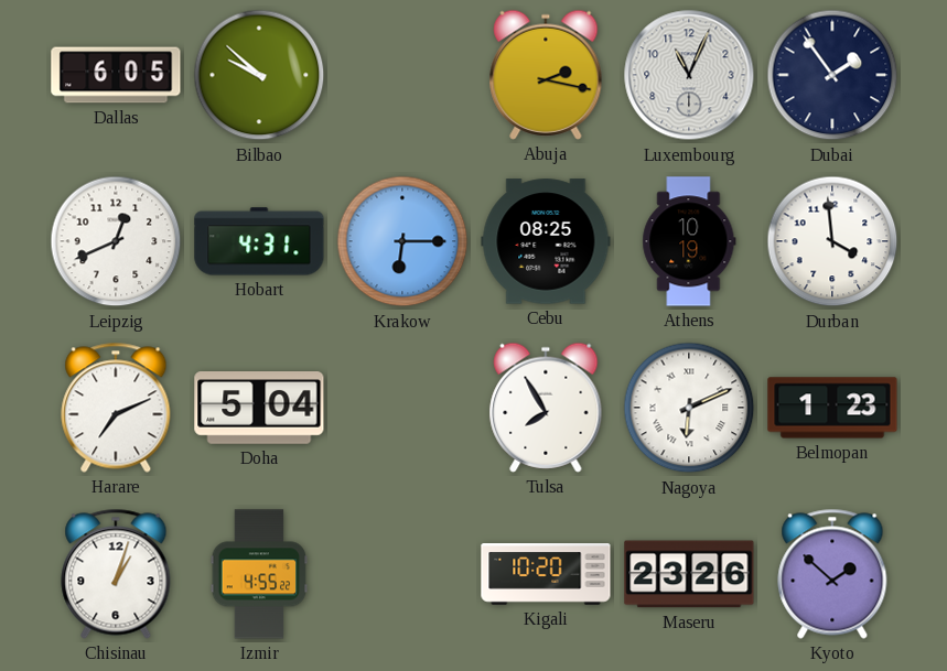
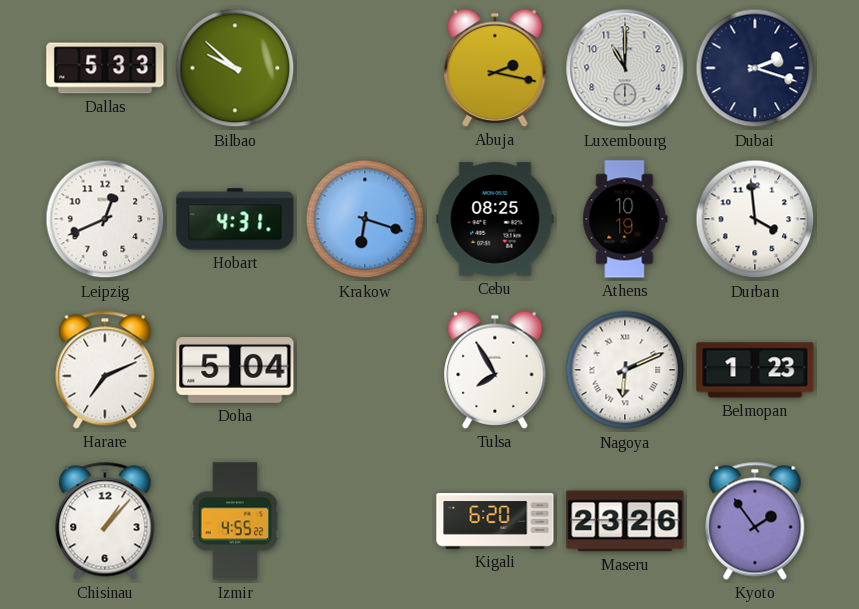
Dallas: 6:05 -> 5:33
Luxembourg: 11:04 -> 11:00
Dubai: 1:54 -> 2:18
Krakow: 6:15 -> 6:18
Chisinau: 1:03 -> 1:07
Kigali: 10:20 -> 6:20
Kyoto: 1:52 -> 1:54
